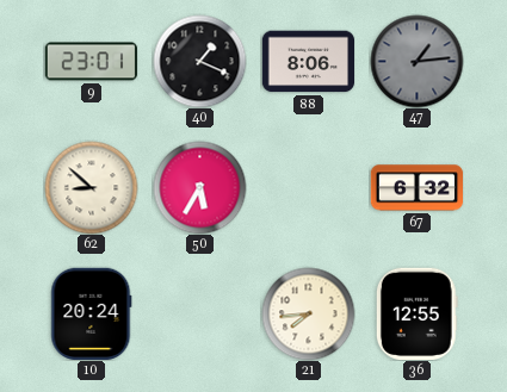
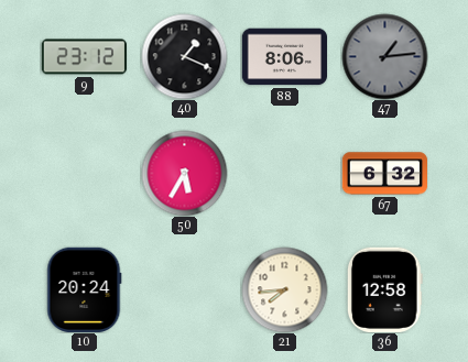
9: 23:01 -> 23:12
62: 8:52 -> none
36: 12:55 -> 12:58
